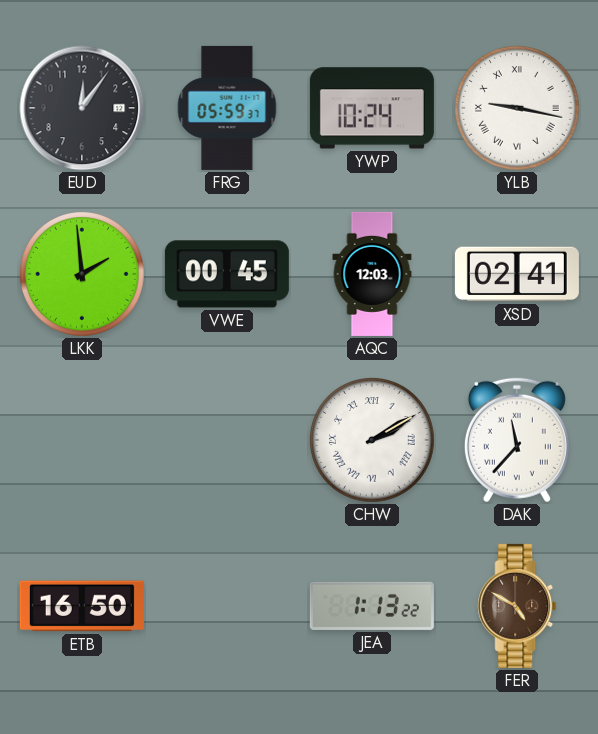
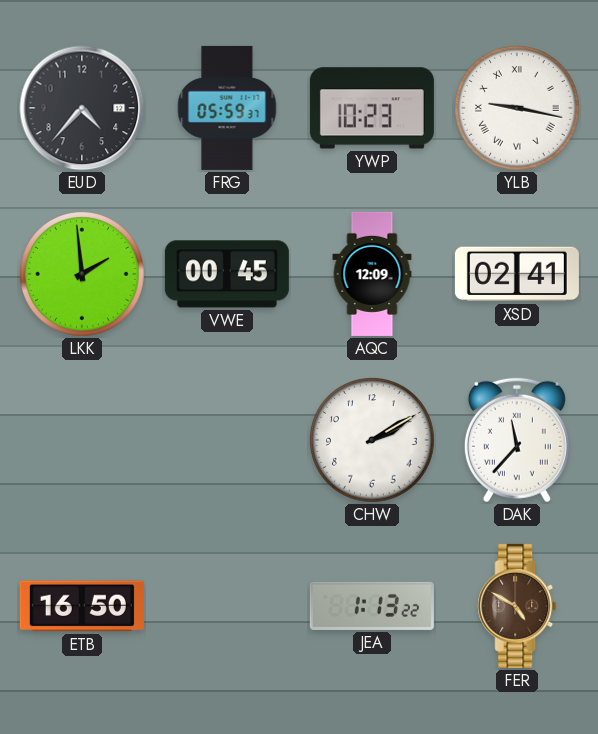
EUD: 12:06 -> 4:37
YWP: 10:24 -> 10:23
AQC: 12:03 -> 12:09
CHW numerals: Roman -> Arabic
